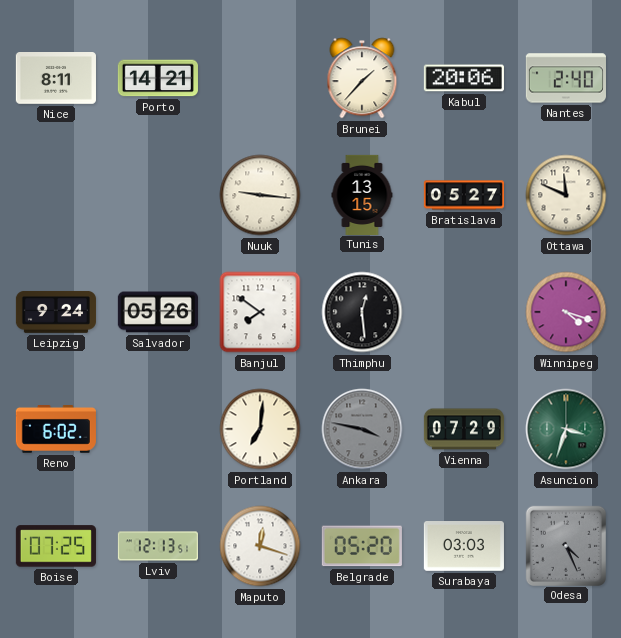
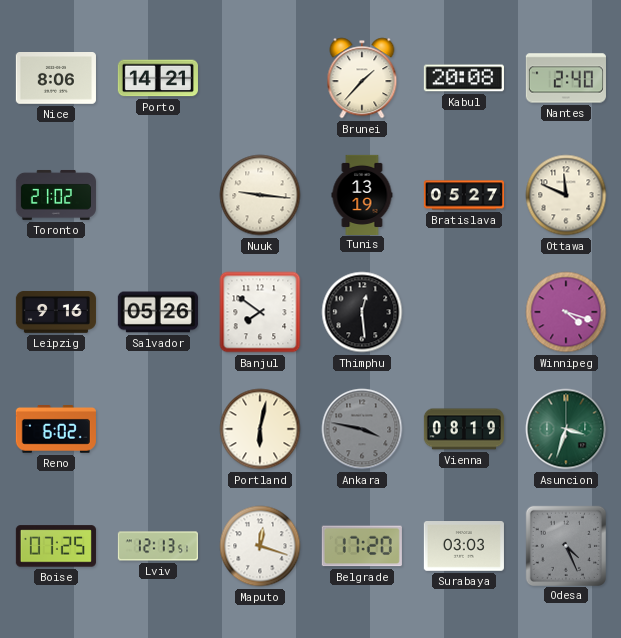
Nice: 8:11 -> 8:06
Kabul: 20:06 -> 20:08
Toronto: none -> 21:02
Tunis: 13:15 -> 13:19
Leipzig: 9:24 -> 9:16
Portland: 7:01 -> 6:02
Vienna: 07:29 -> 08:19
Belgrade: 05:20 -> 17:20
